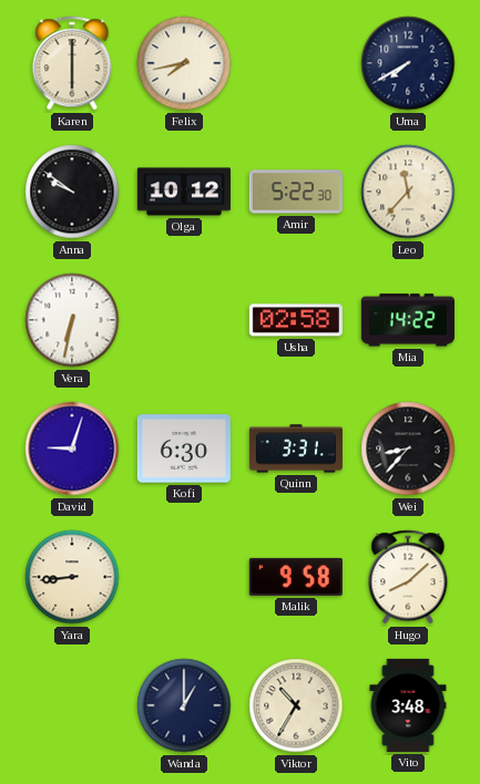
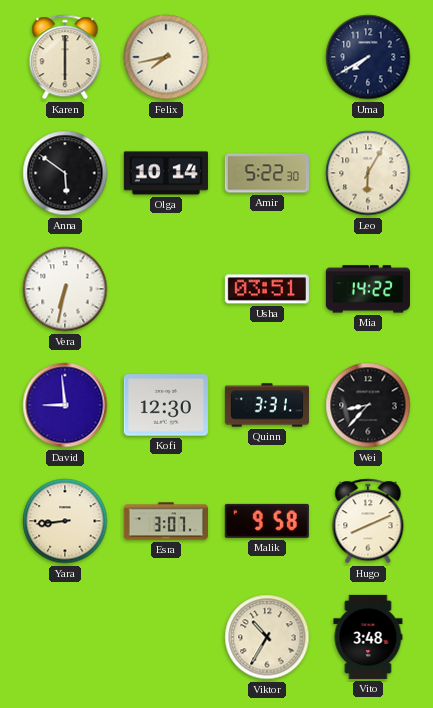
Anna: 9:51 -> 5:51
Olga: 10:12 -> 10:14
Leo: 11:37 -> 6:05
Usha: 02:58 -> 03:51
David: 9:03 -> 8:59
Kofi: 6:30 -> 12:30
Esra: none -> 3:07
Hugo: 8:08 -> 8:11
Wanda: 1:00 -> none
